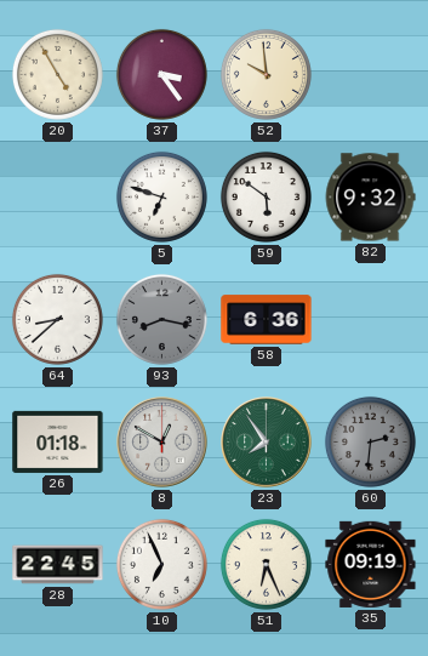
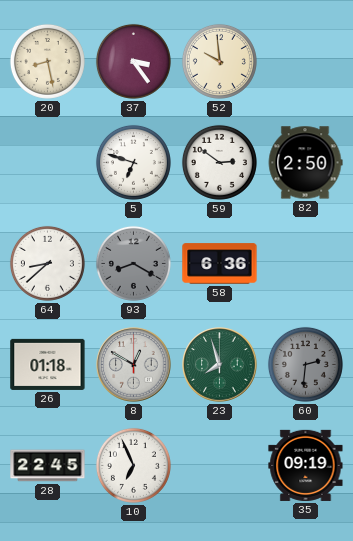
20: 4:55 -> 8:28
59: 5:51 -> 2:51
82: 9:32 -> 2:50
93: 8:17 -> 8:20
23: 7:54 -> 7:57
51: 6:26 -> none
